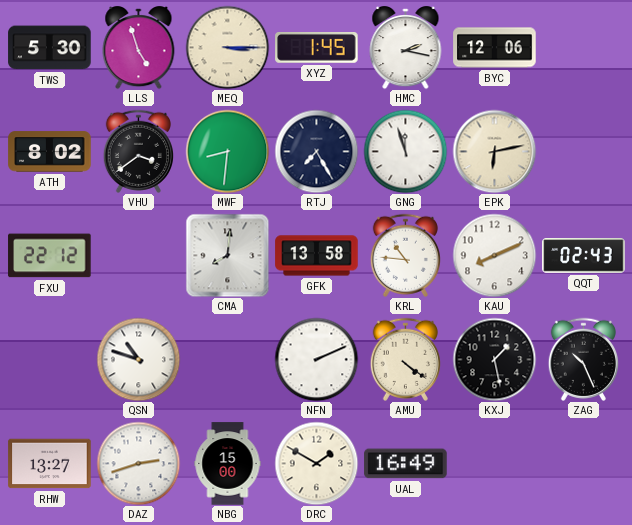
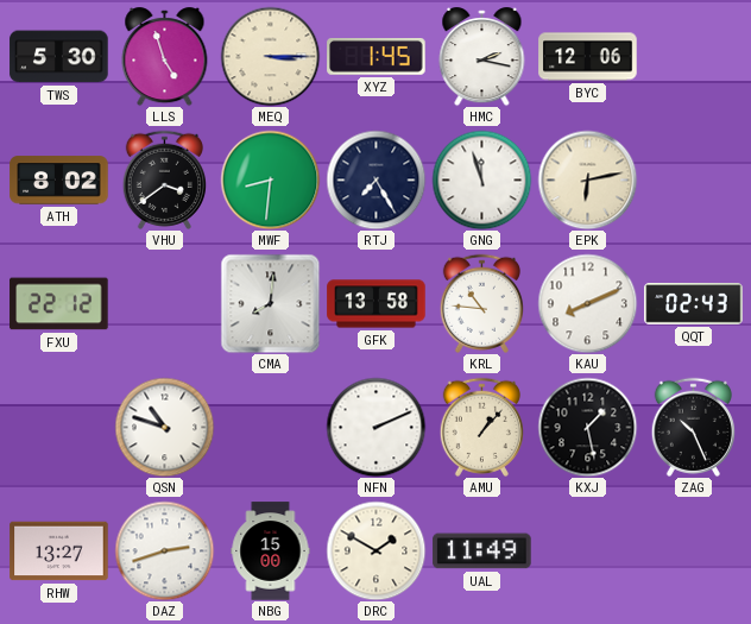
AMU: 4:21 -> 1:07
UAL: 16:49 -> 11:49
